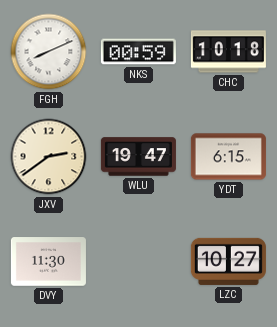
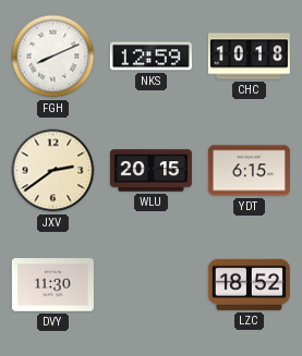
NKS: 00:59 -> 12:59
WLU: 19:47 -> 20:15
LZC: 10:27 -> 18:52
